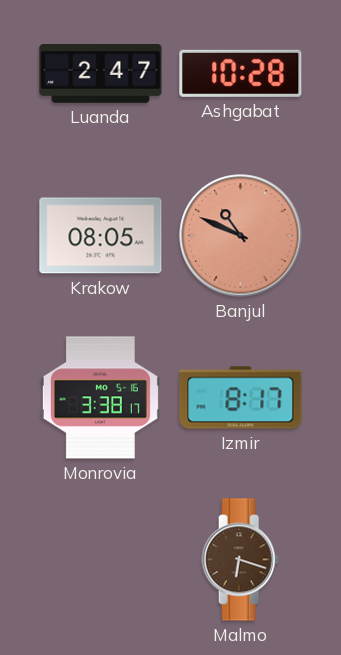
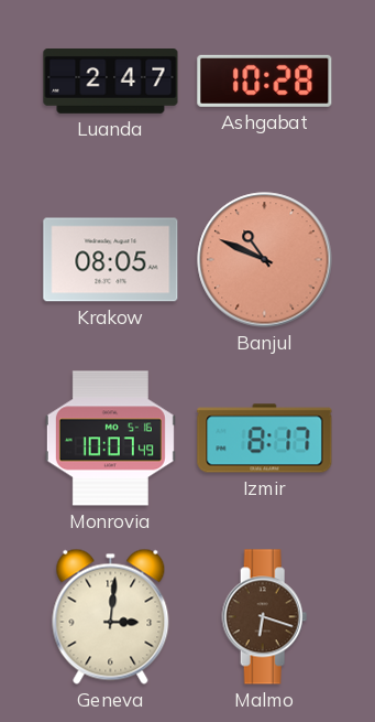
Monrovia: 3:38 -> 10:07
Geneva: none -> 3:01
